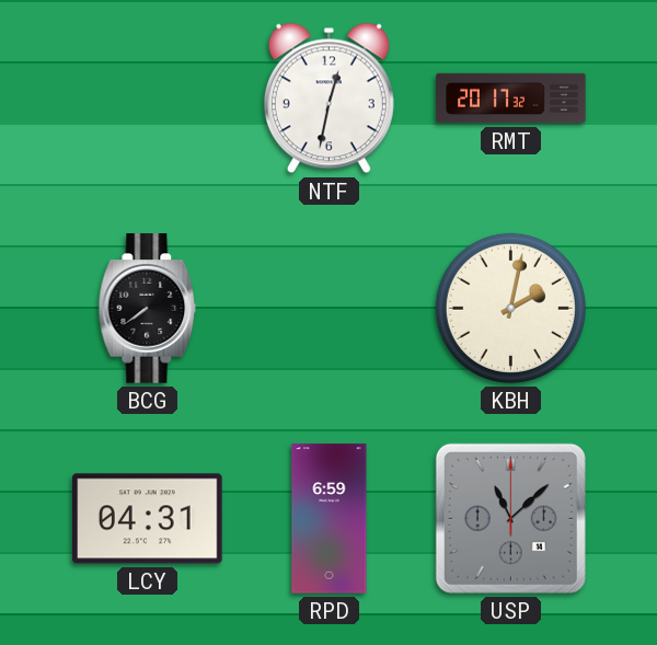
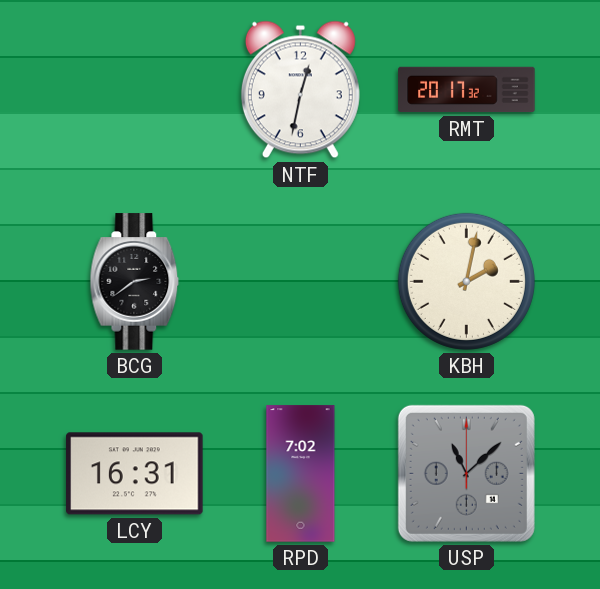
BCG: 7:39 -> 2:39
LCY: 04:31 -> 16:31
RPD: 6:59 -> 7:02
